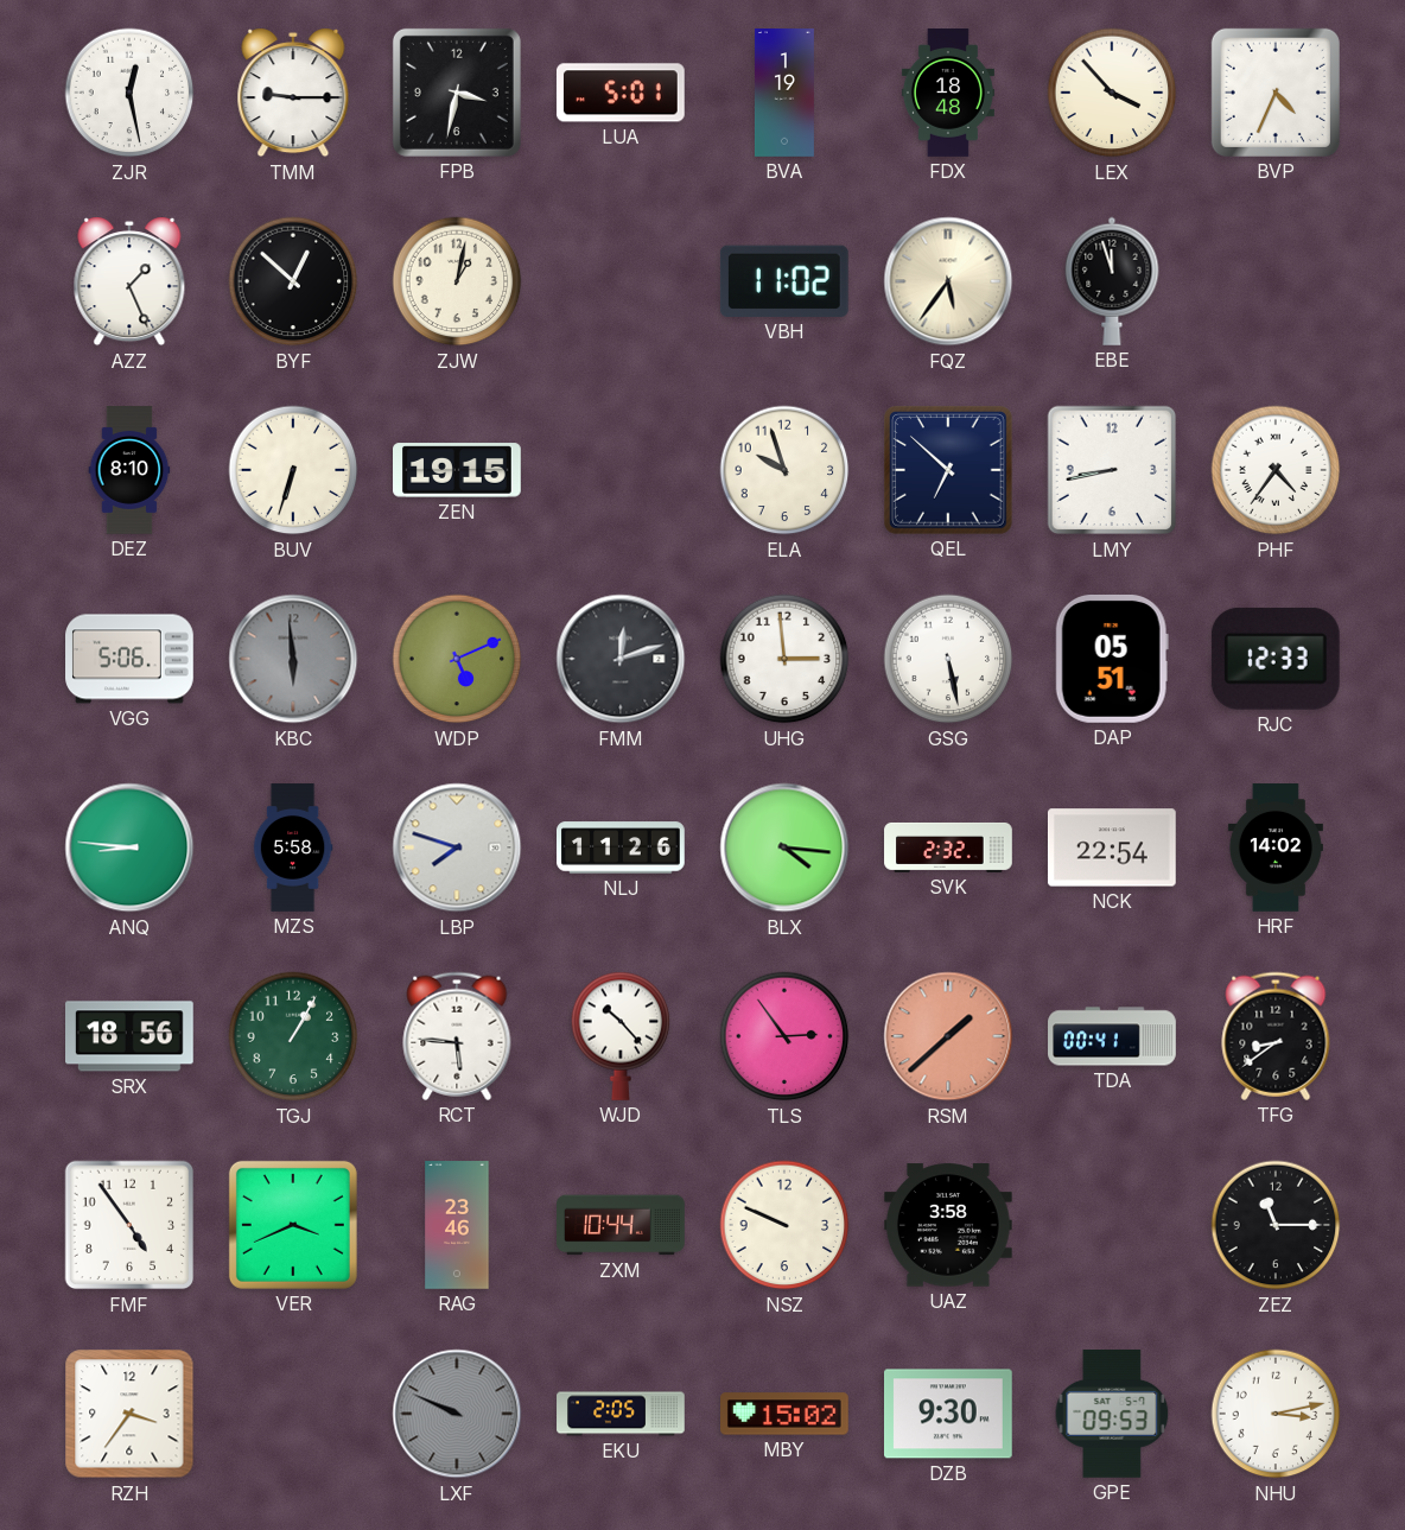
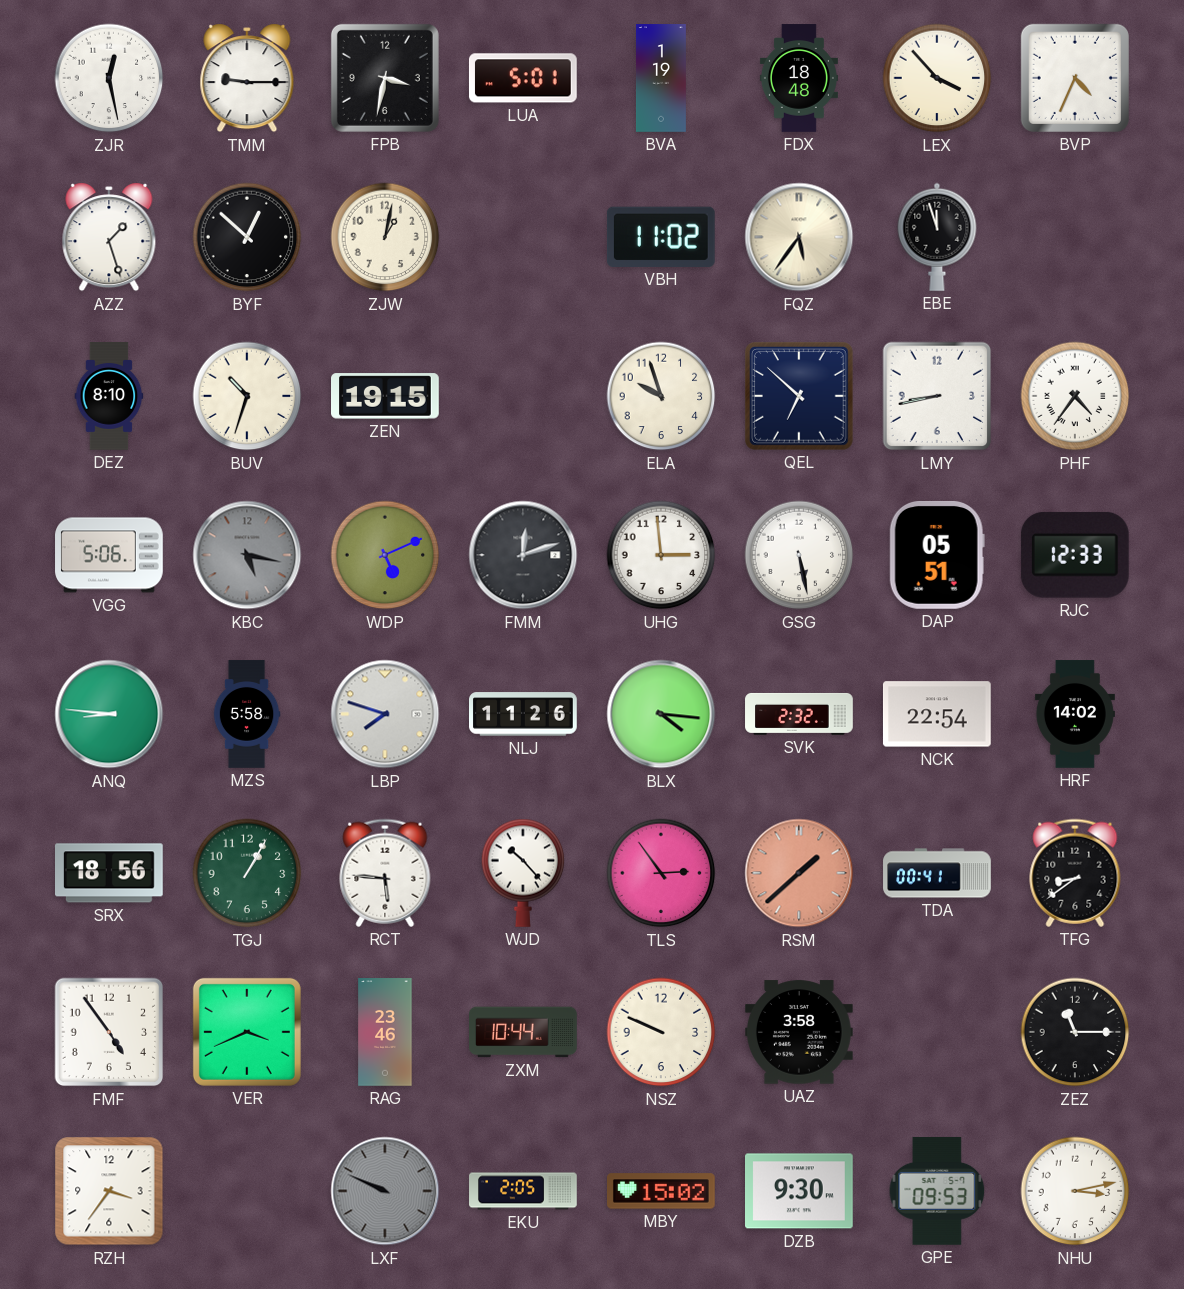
AZZ: 1:26 -> 1:27
BUV: 6:33 -> 10:33
KBC: 5:59 -> 5:17
